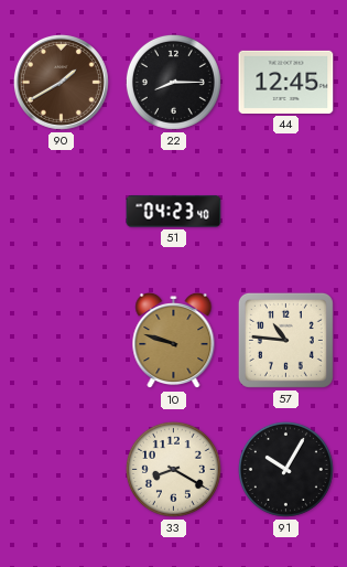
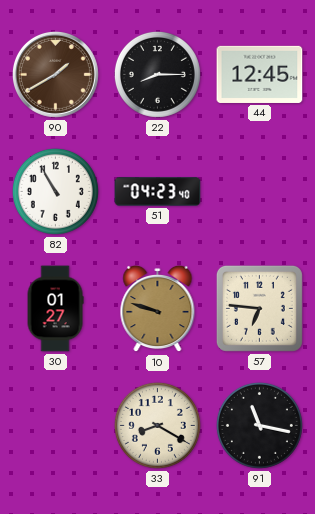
82: none -> 10:55
30: none -> 01:27
57: 10:46 -> 6:46
91: 10:05 -> 11:17
